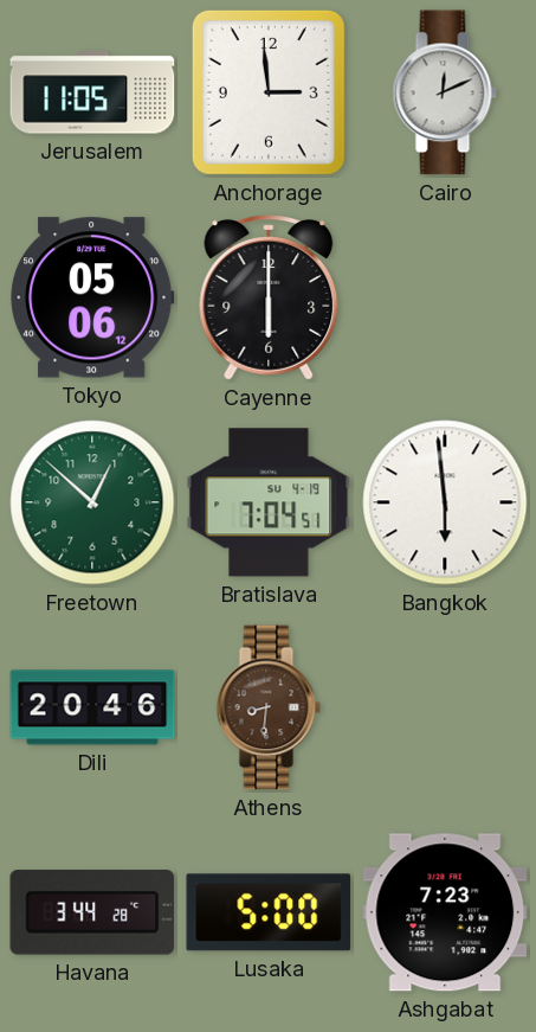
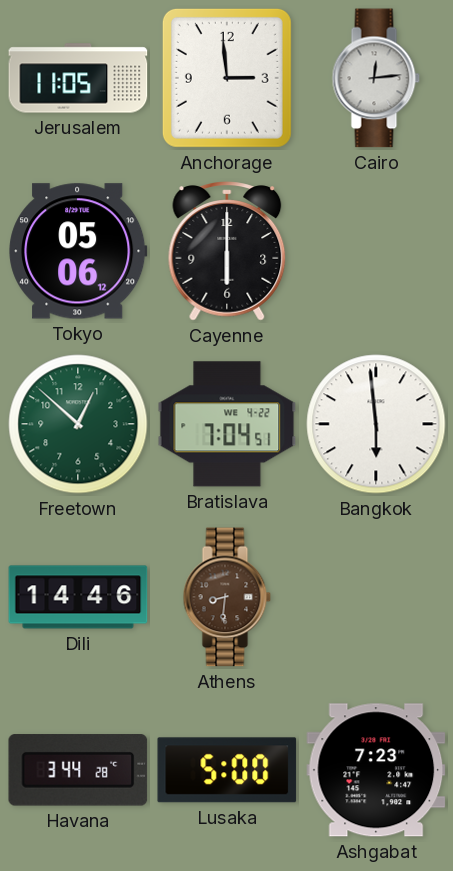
Cairo: 12:11 -> 12:14
Bratislava date: SU 4-19 -> WE 4-22
Dili: 20:46 -> 14:46
